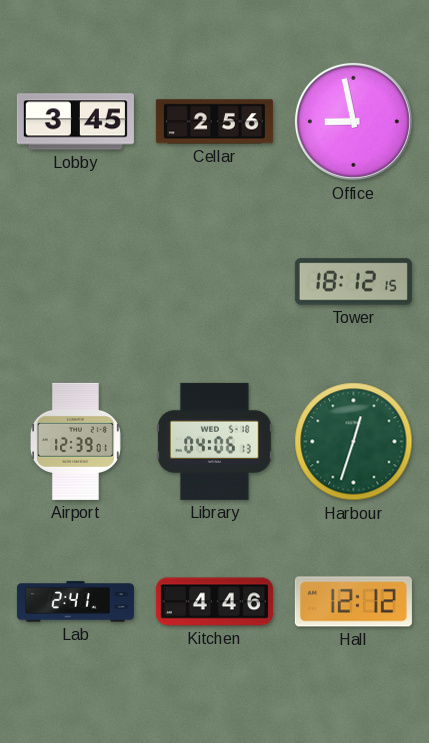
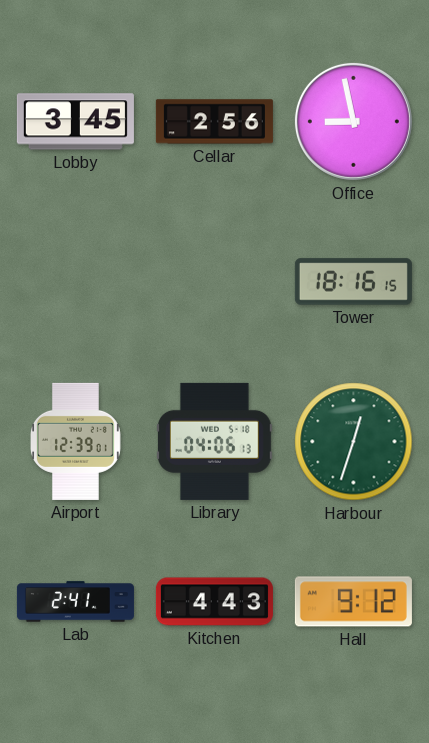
Tower: 18:12 -> 18:16
Kitchen: 4:46 -> 4:43
Hall: 12:12 -> 9:12
